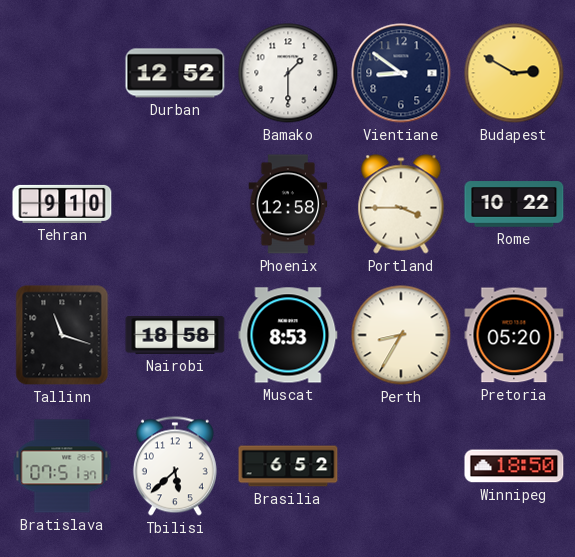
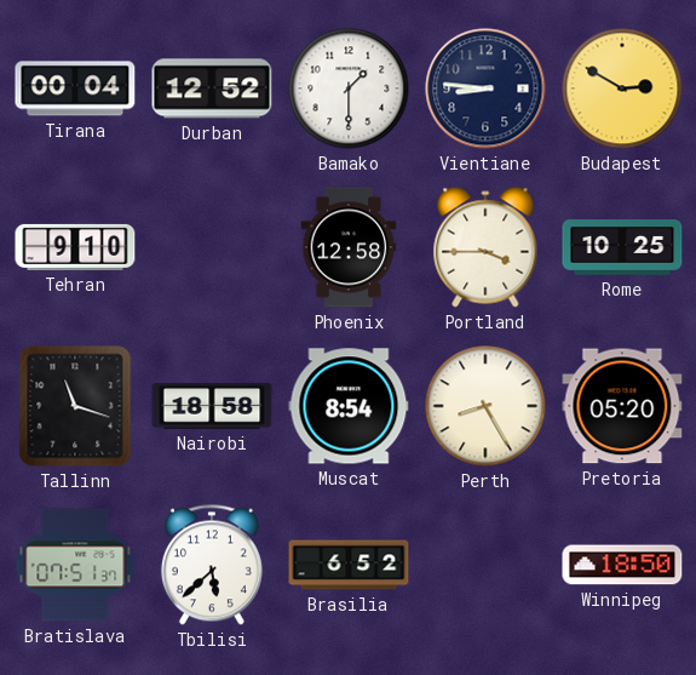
Tirana: none -> 00:04
Vientiane: 8:51 -> 8:46
Rome: 10:22 -> 10:25
Muscat: 8:53 -> 8:54
Perth: 8:35 -> 8:25
